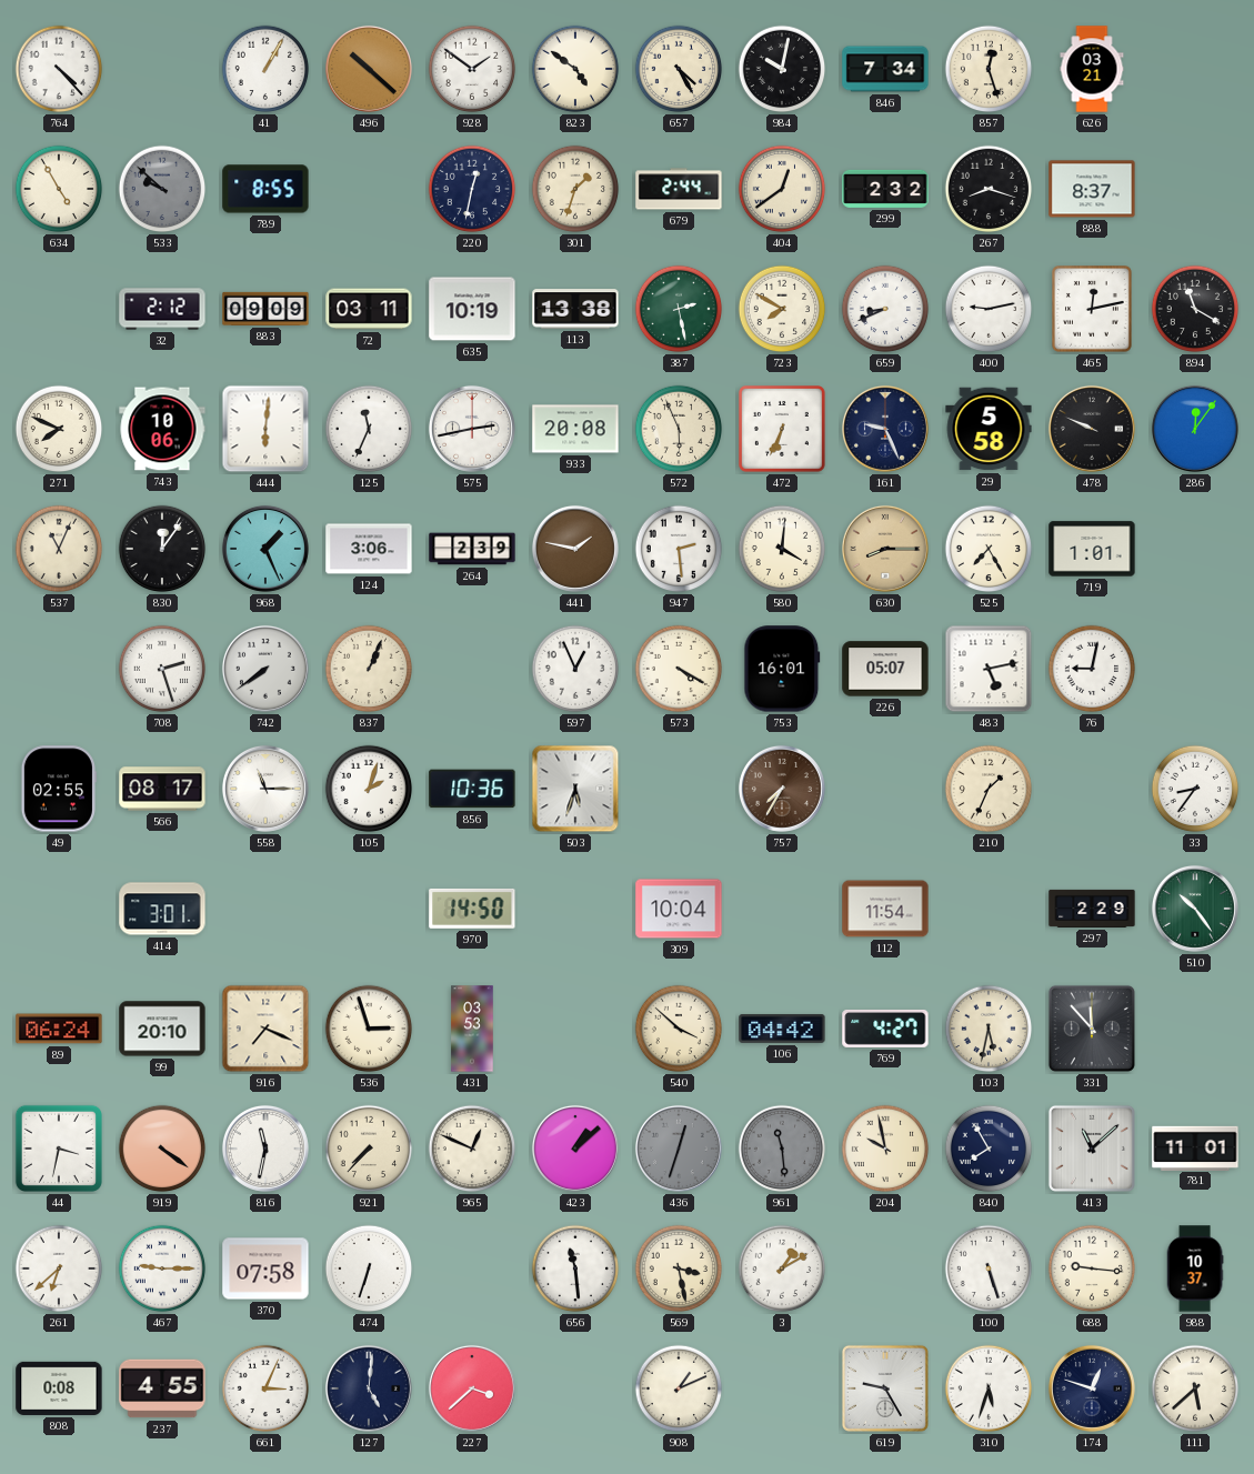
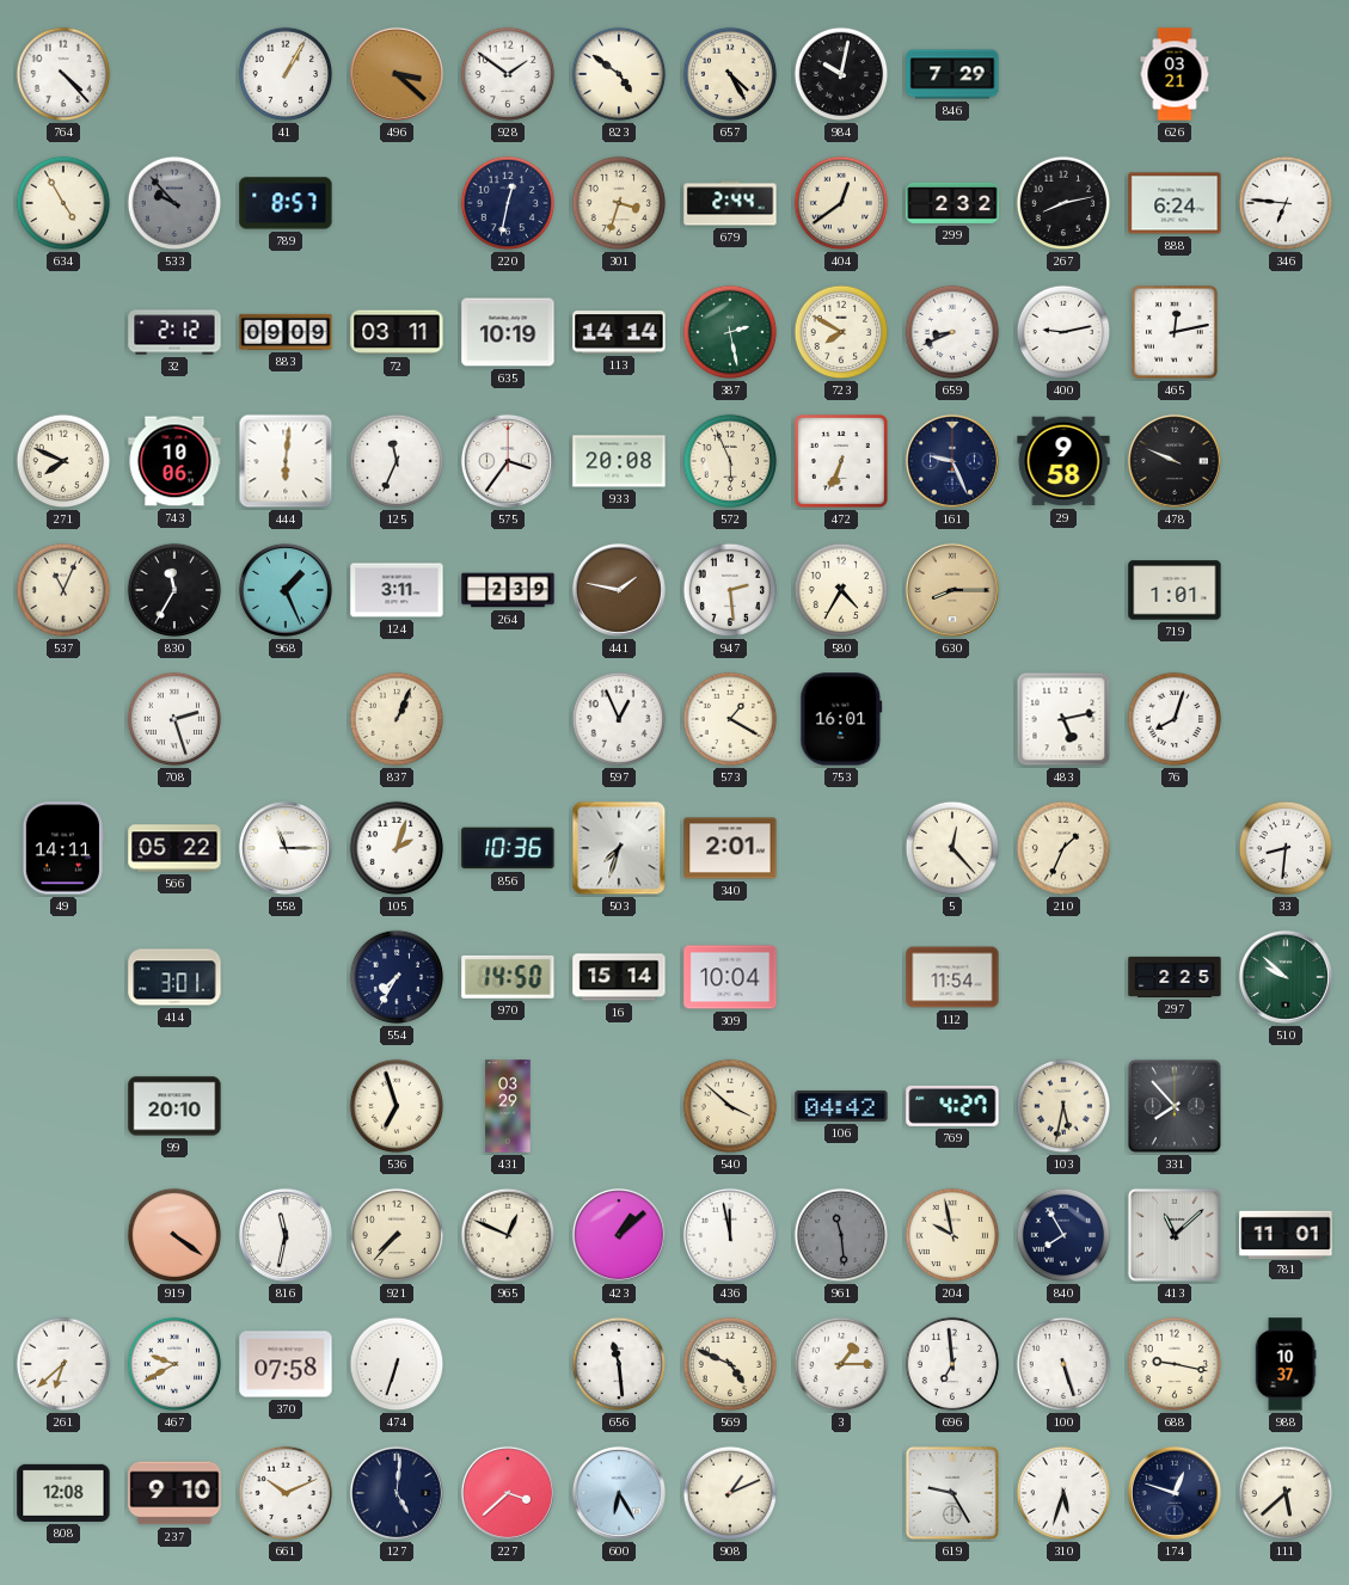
496: 10:22 -> 3:22
846: 7:34 -> 7:29
857: 12:27 -> none
533: 9:52 -> 9:53
789: 8:55 -> 8:57
301: 1:33 -> 3:33
267: 8:18 -> 8:13
888: 8:37 -> 6:24
346: none -> 6:46
113: 13:38 -> 14:14
894: 11:20 -> none
575: 2:43 -> 3:36
29: 5:58 -> 9:58
286: 12:06 -> none
830: 12:06 -> 11:35
124: 3:06 -> 3:11
580: 4:01 -> 4:35
525: 7:25 -> none
742: 7:39 -> none
573: 4:20 -> 1:20
226: 05:07 -> none
76: 9:02 -> 8:03
49: 02:55 -> 14:11
566: 08:17 -> 05:22
503: 5:33 -> 7:33
340: none -> 2:01
757: 7:35 -> none
5: none -> 12:23
33: 8:36 -> 8:31
554: none -> 7:35
16: none -> 15:14
297: 2:29 -> 2:25
510: 10:24 -> 9:52
89: 06:24 -> none
916: 7:19 -> none
536: 2:57 -> 6:57
431: 03:53 -> 03:29
331: 11:53 -> 7:53
44: 3:32 -> none
436: 12:33 -> 11:58
436 dial: grey -> white
467: 9:15 -> 9:40
569: 3:28 -> 4:49
3: 1:10 -> 1:15
696: none -> 6:59
688: 9:16 -> 9:17
808: 0:08 -> 12:08
237: 4:55 -> 9:10
661: 3:04 -> 10:11
600: none -> 6:25
